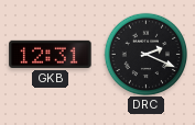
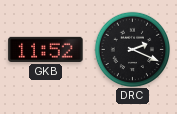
GKB: 12:31 -> 11:52
